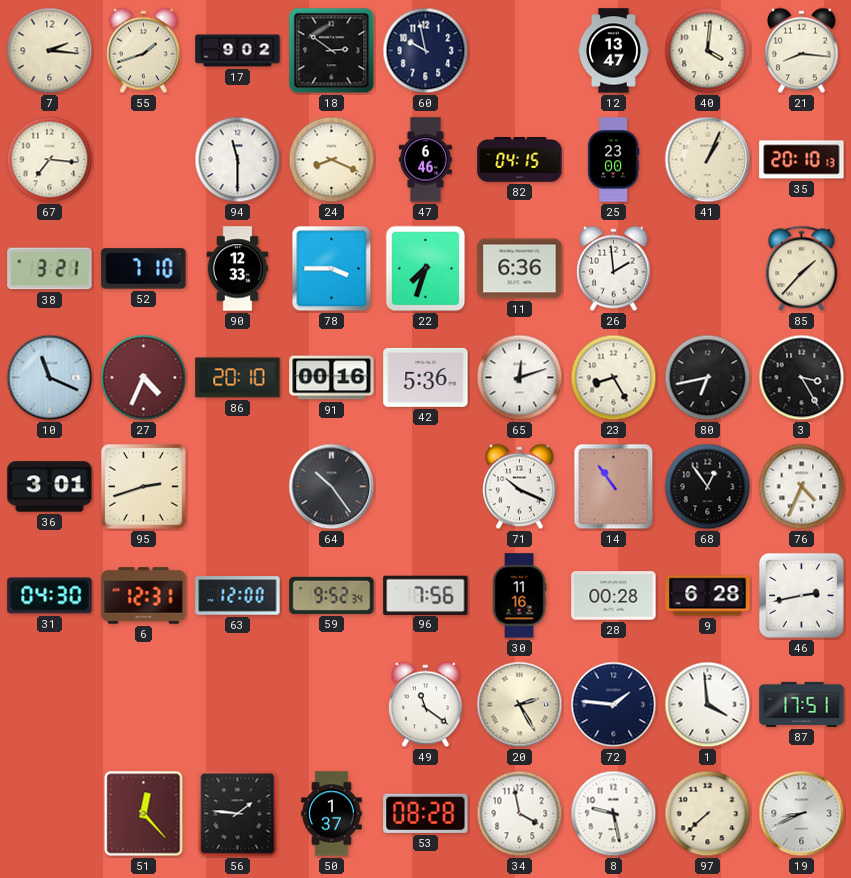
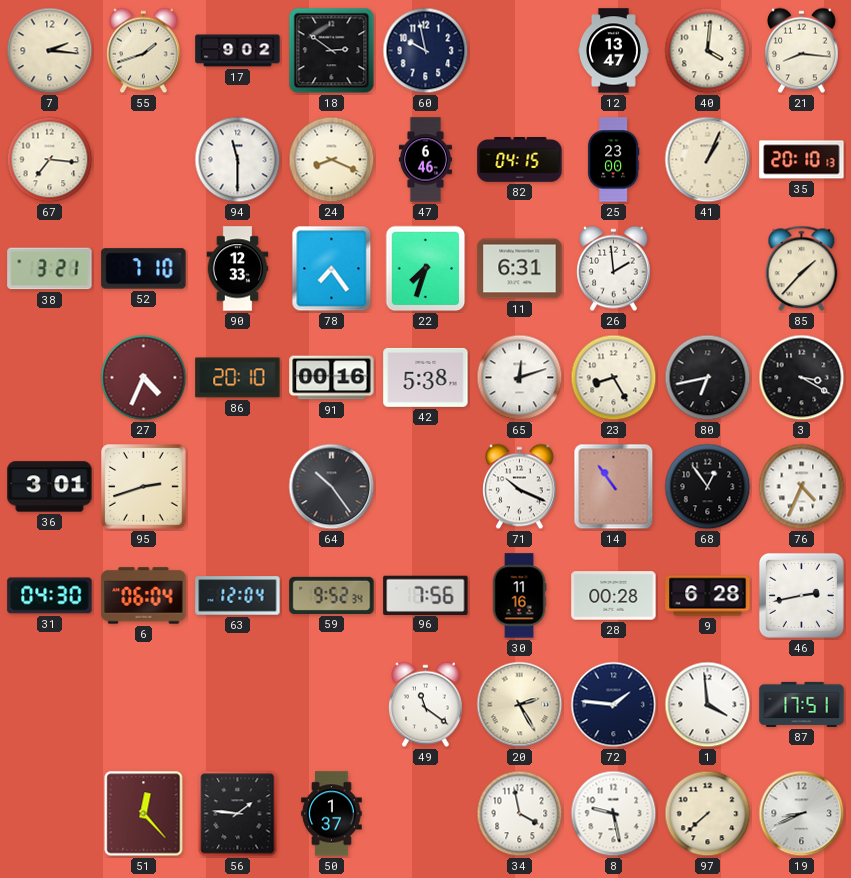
78: 3:45 -> 7:24
11: 6:36 -> 6:31
10: 11:19 -> none
42: 5:36 -> 5:38
3: 3:25 -> 3:20
6: 12:31 -> 06:04
63: 12:00 -> 12:04
53: 08:28 -> none
